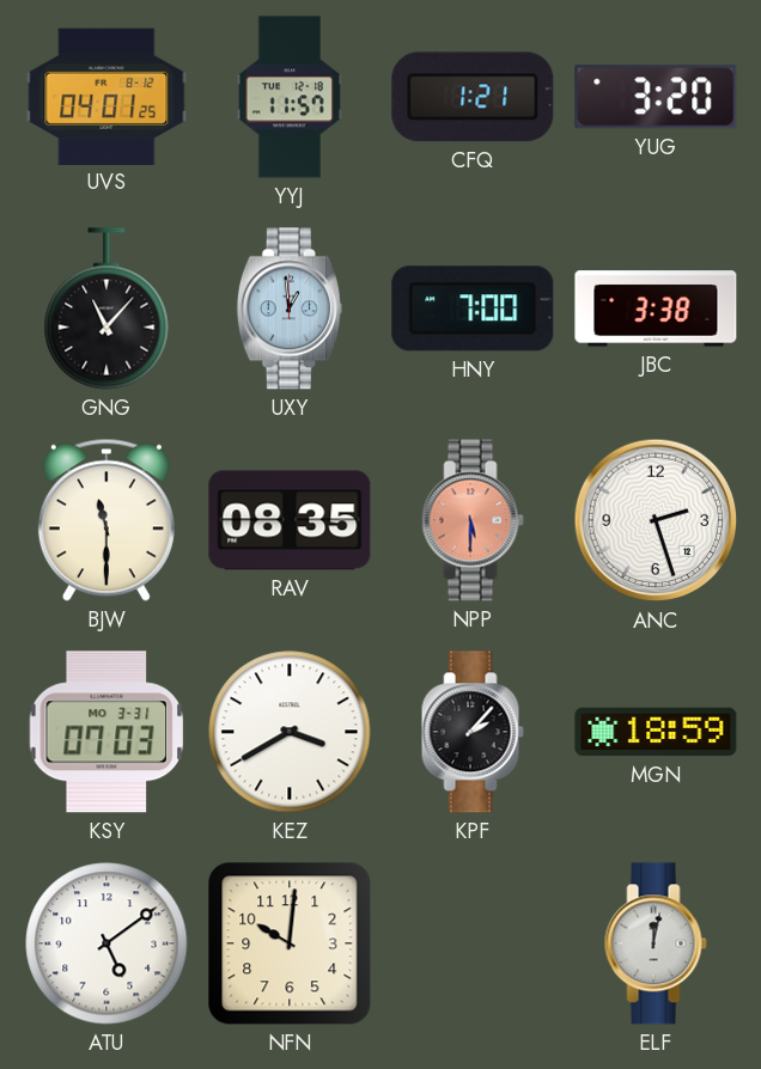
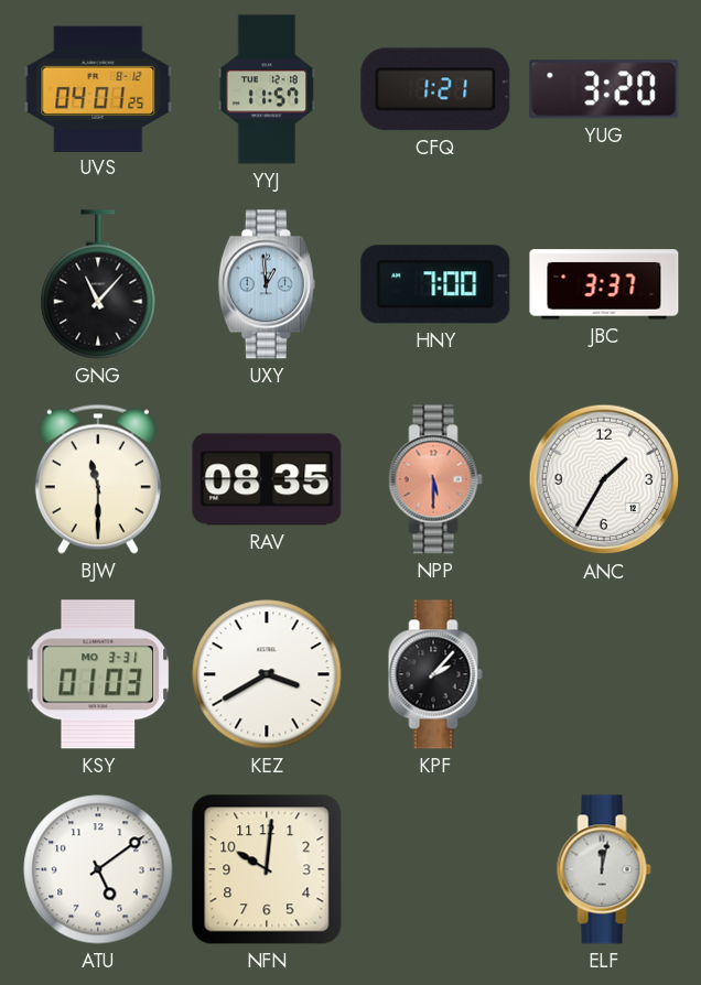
JBC: 3:38 -> 3:37
ANC: 2:27 -> 1:35
KSY: 07:03 -> 01:03
MGN: 18:59 -> none
